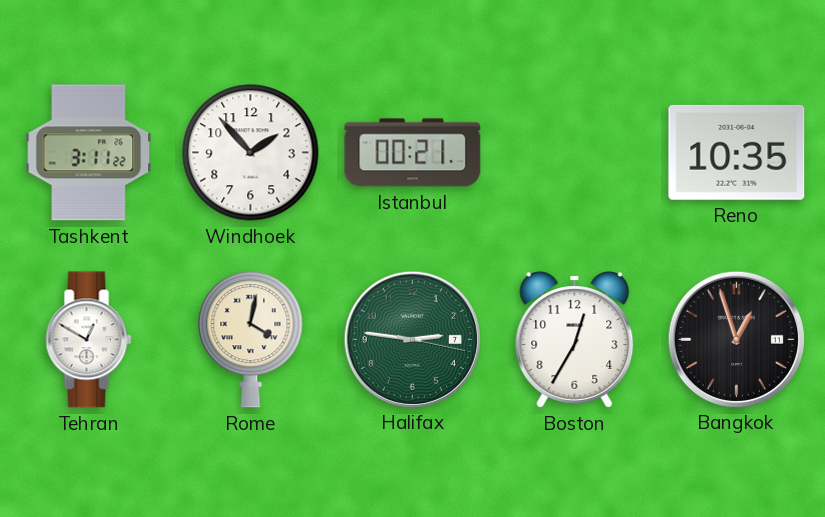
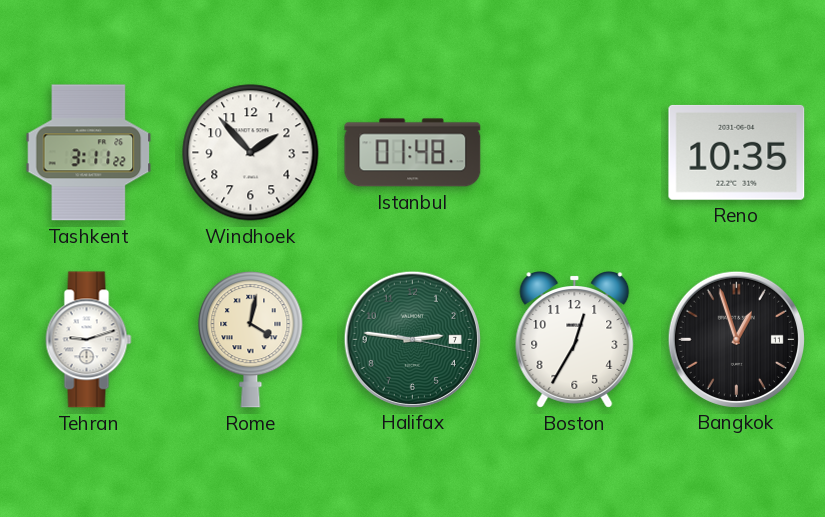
Istanbul: 00:21 -> 01:48
Tehran: 12:50 -> 9:12
